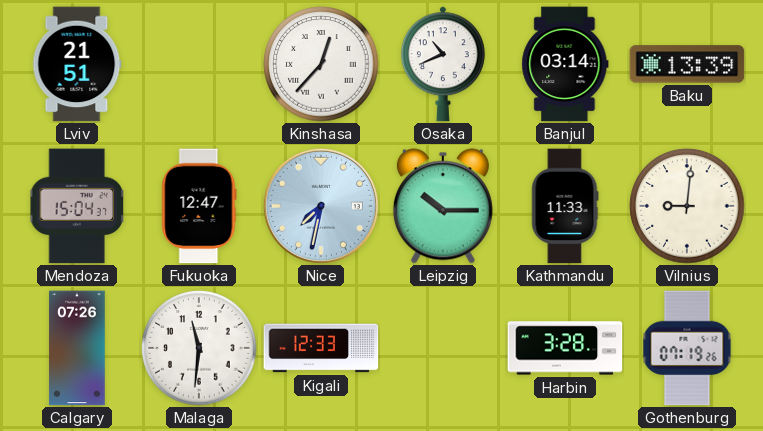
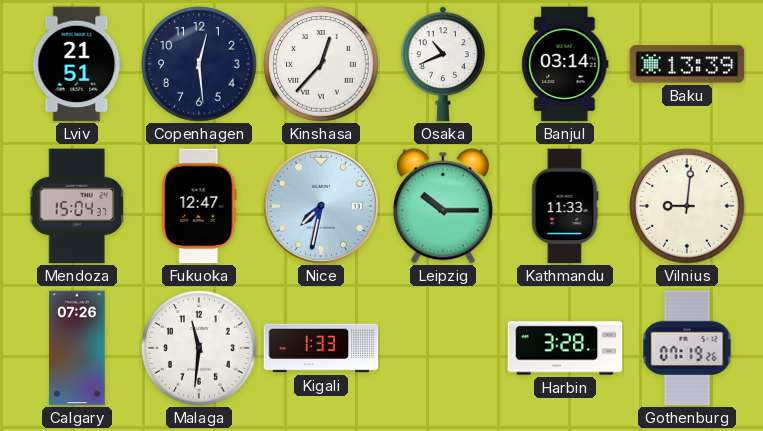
Copenhagen: none -> 12:29
Kigali: 12:33 -> 1:33
